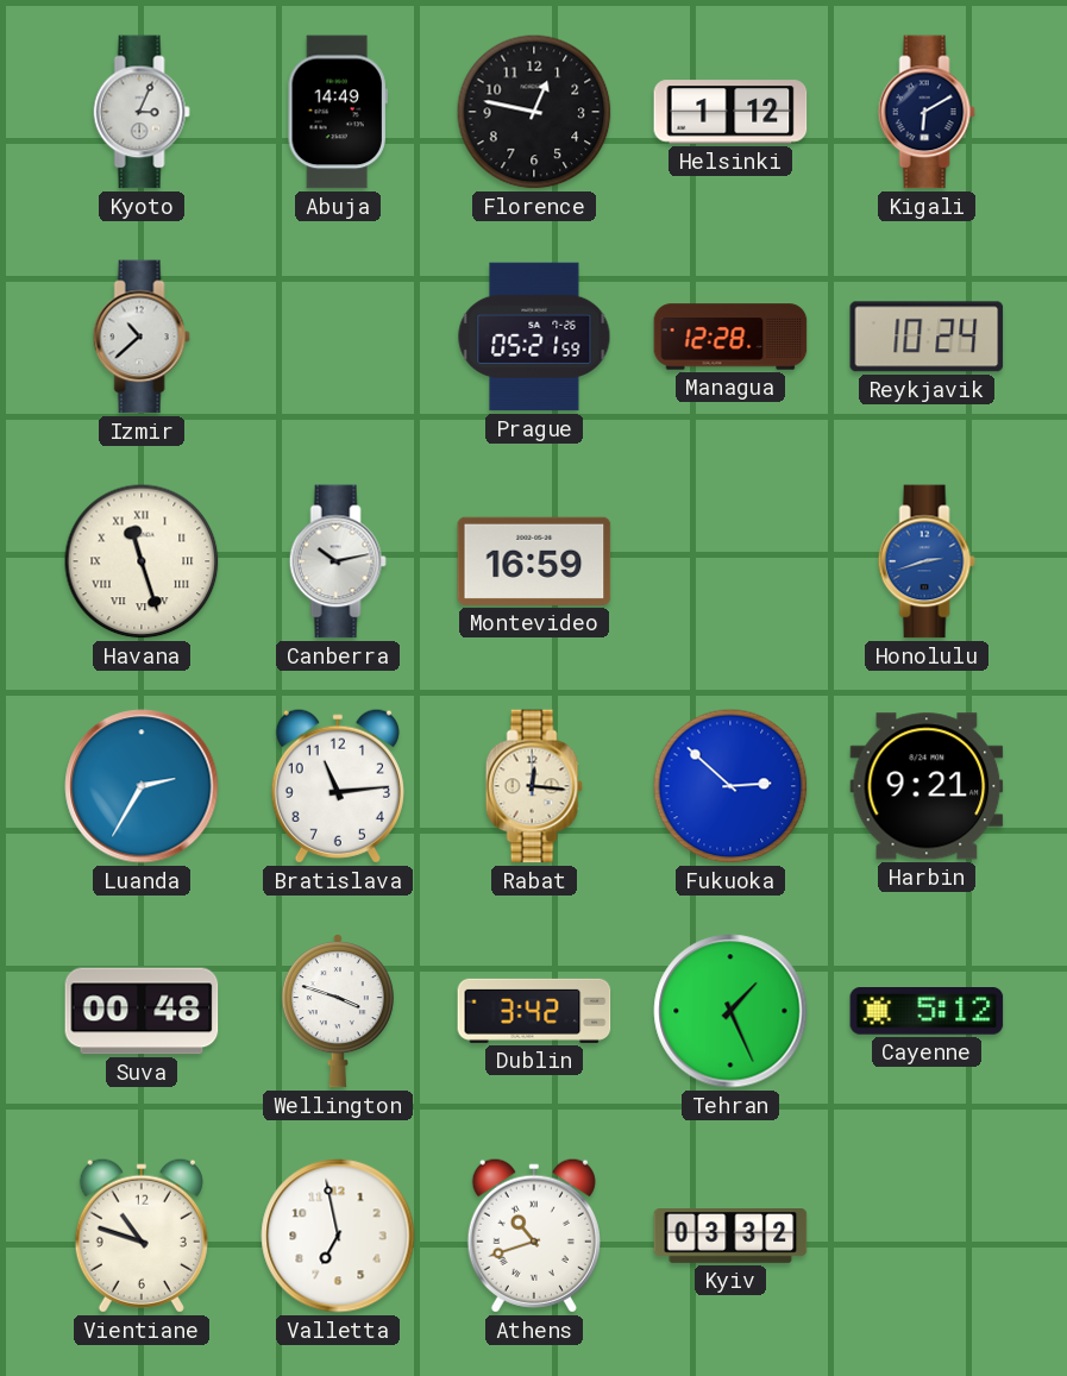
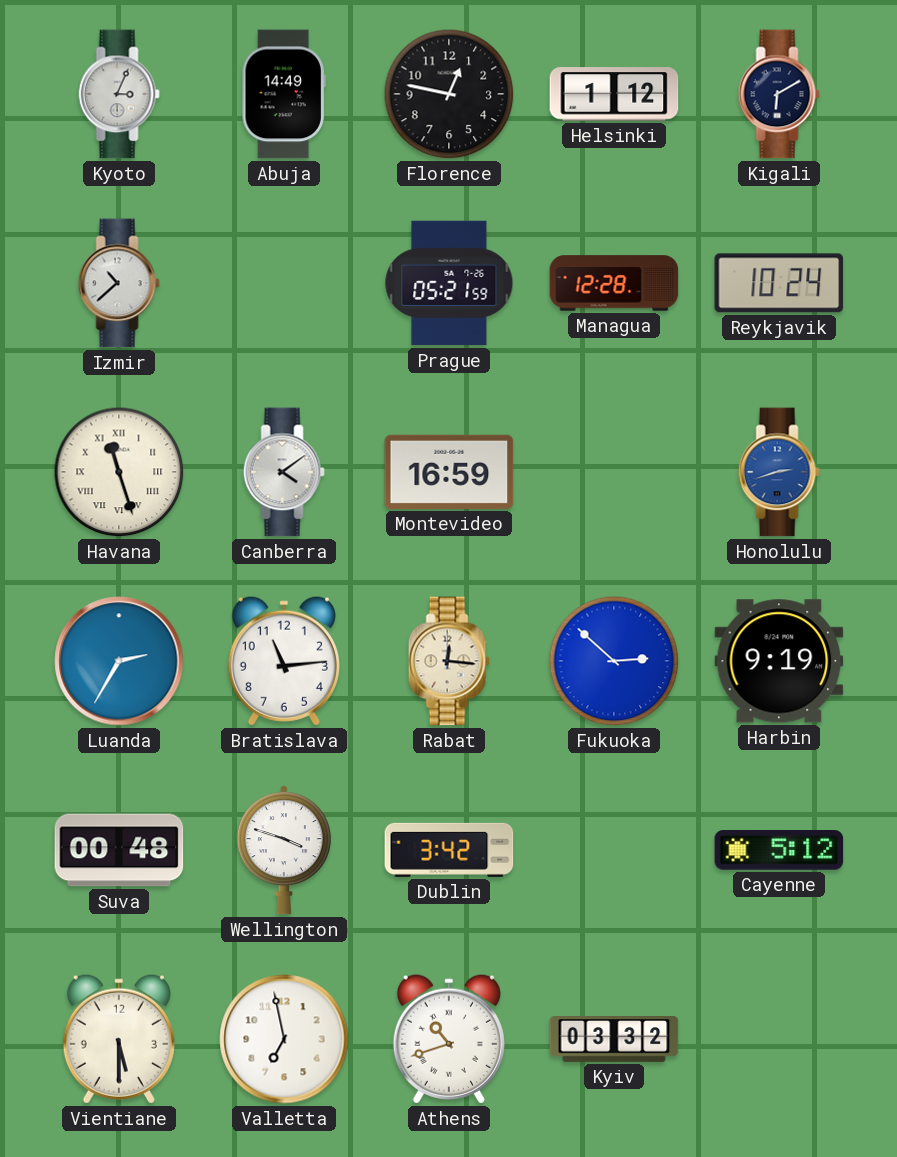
Canberra: 10:13 -> 4:09
Harbin: 9:21 -> 9:19
Tehran: 1:26 -> none
Vientiane: 10:48 -> 5:30
